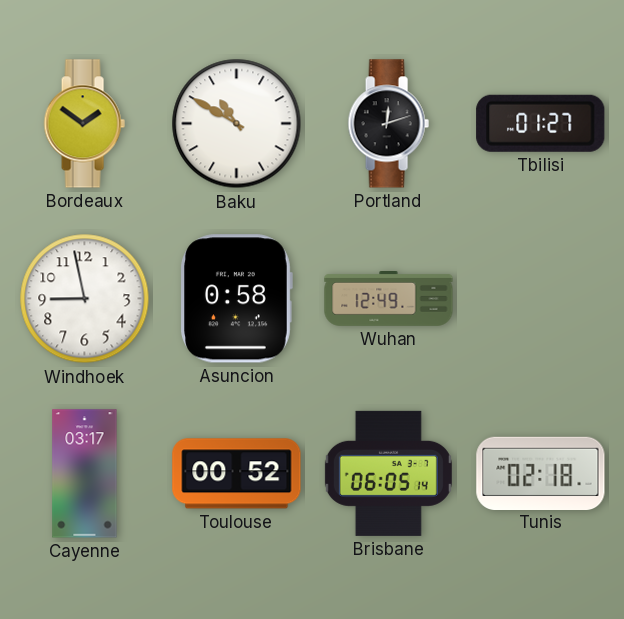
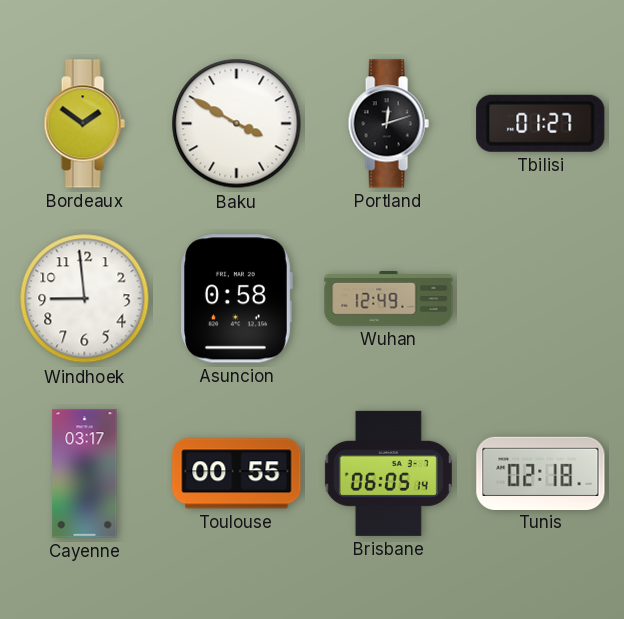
Baku: 10:50 -> 3:50
Windhoek: 8:58 -> 8:59
Toulouse: 00:52 -> 00:55
